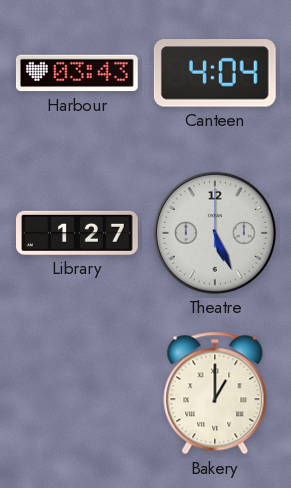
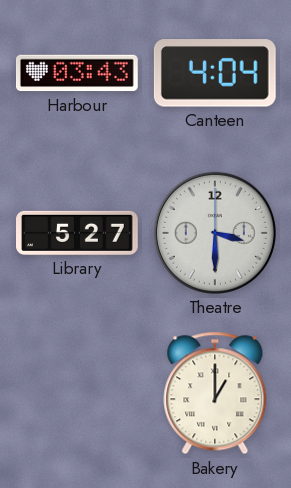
Library: 1:27 -> 5:27
Theatre: 5:26 -> 3:30
